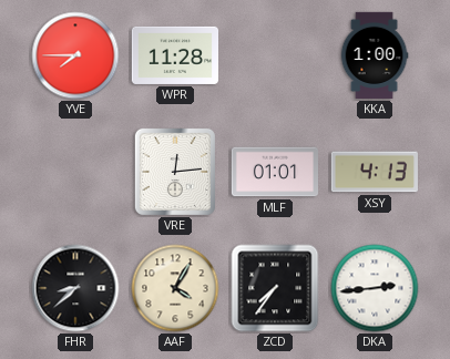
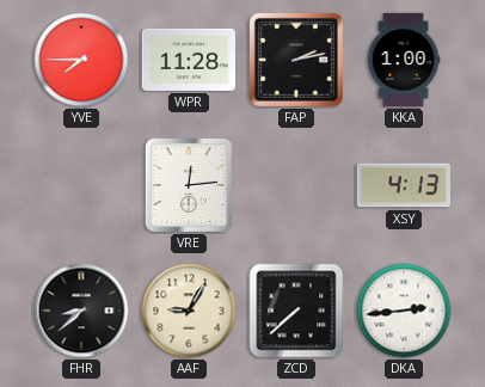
FAP: none -> 2:13
MLF: 01:01 -> none
AAF: 4:05 -> 9:05
ZCD: 7:36 -> 7:38
